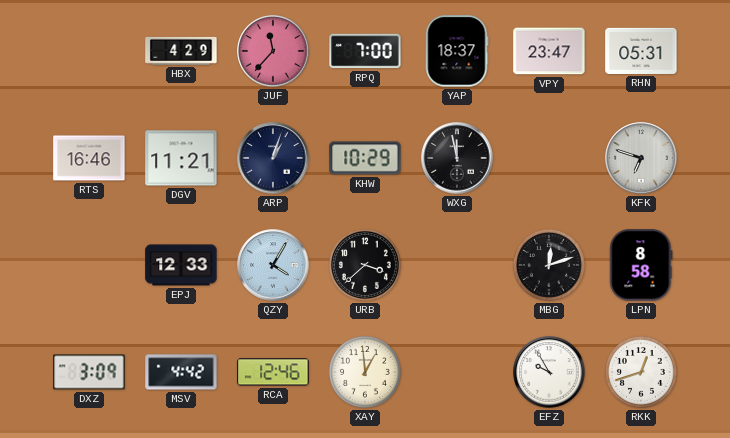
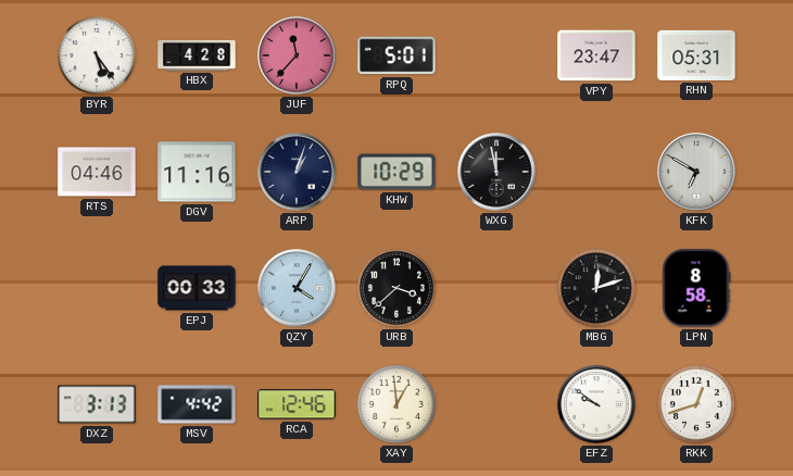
BYR: none -> 5:24
HBX: 4:29 -> 4:28
RPQ: 7:00 -> 5:01
YAP: 18:37 -> none
RTS: 16:46 -> 04:46
DGV: 11:21 -> 11:16
KFK: 6:48 -> 6:50
EPJ: 12:33 -> 00:33
DXZ: 3:09 -> 3:13
EFZ: 9:55 -> 9:51
